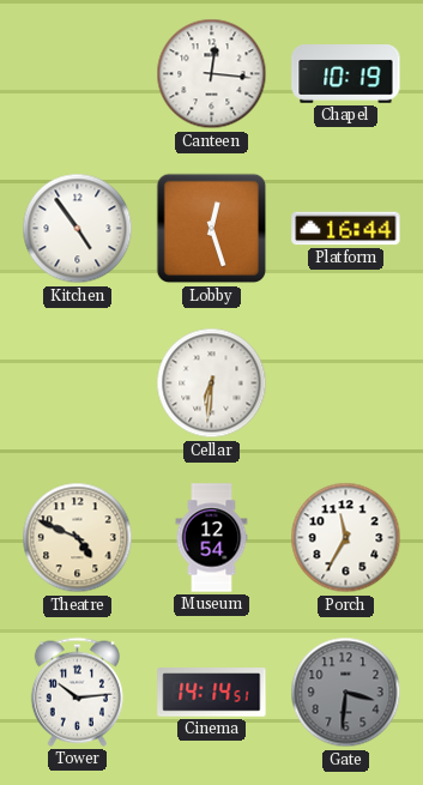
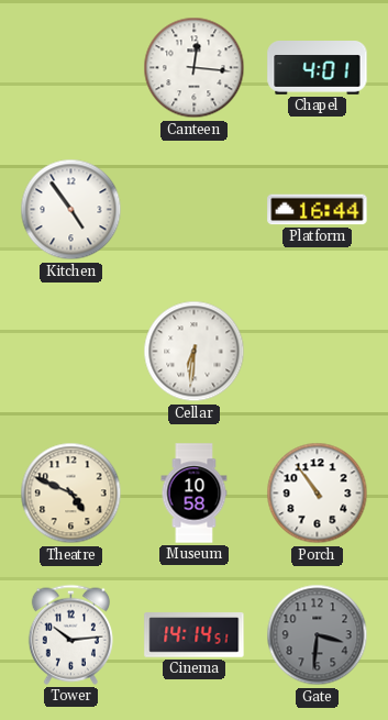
Chapel: 10:19 -> 4:01
Lobby: 12:27 -> none
Museum: 12:54 -> 10:58
Porch: 11:35 -> 10:54
